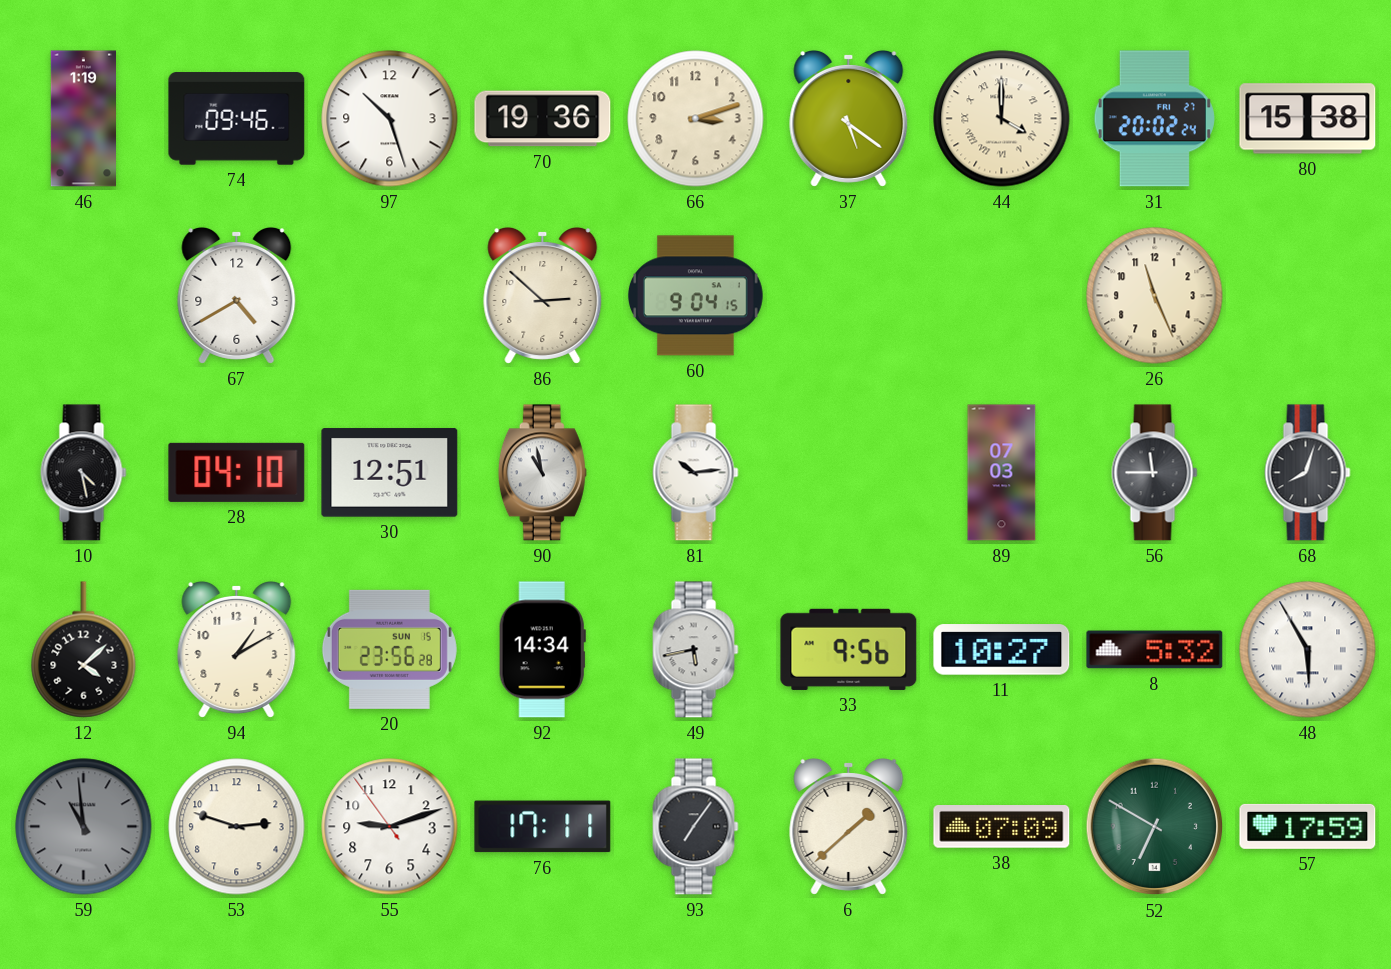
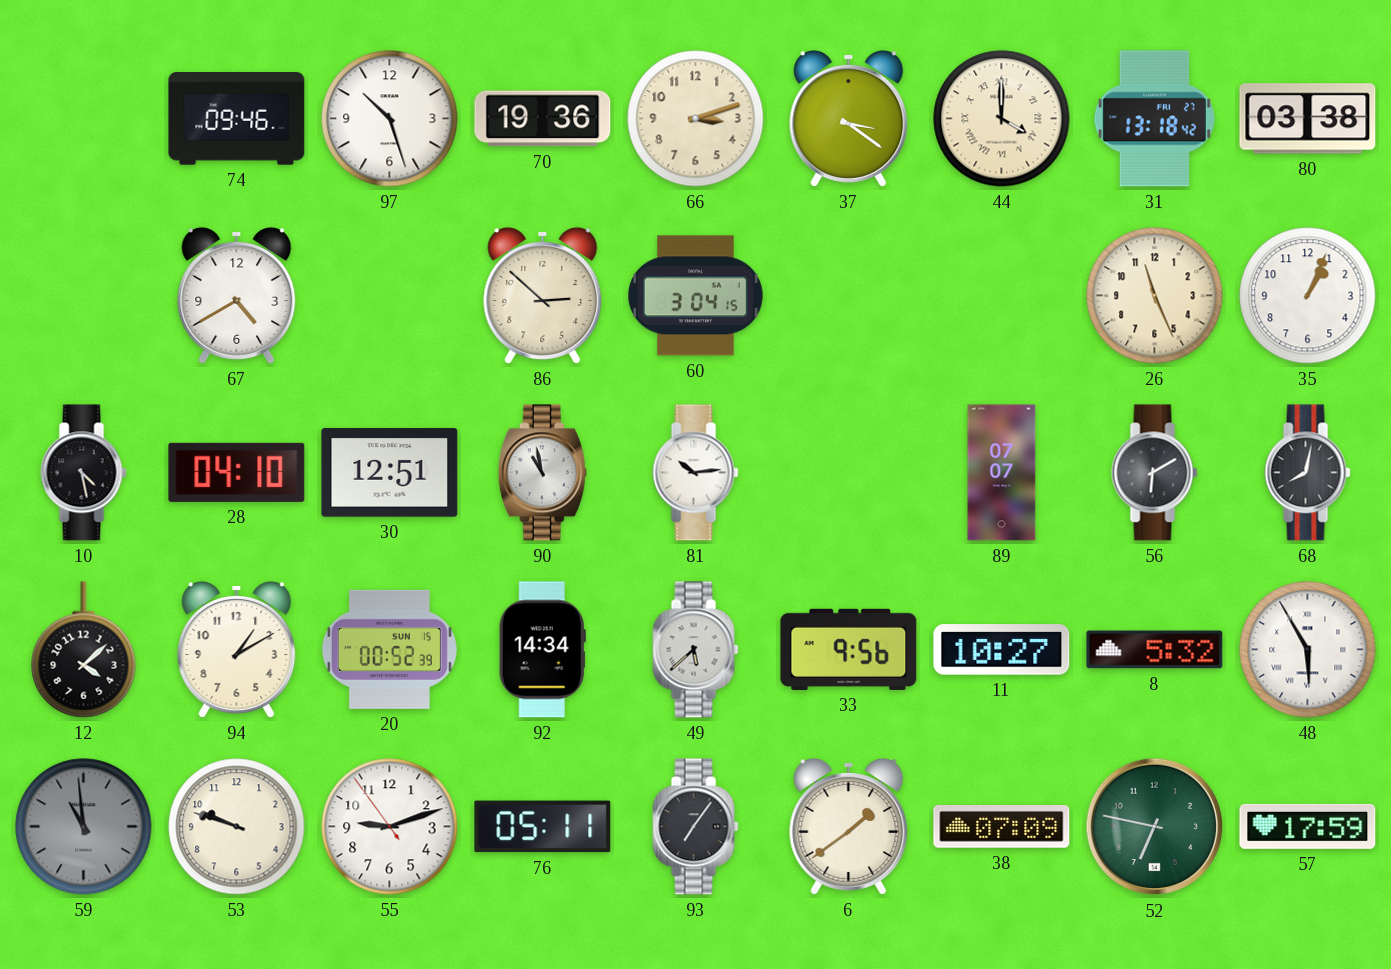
46: 1:19 -> none
37: 5:21 -> 3:21
31: 20:02 -> 13:18
80: 15:38 -> 03:38
60: 9:04 -> 3:04
35: none -> 1:04
89: 07:03 -> 07:07
56: 11:45 -> 6:10
68: 8:03 -> 8:02
20: 23:56 -> 00:52
49: 5:43 -> 5:38
53: 2:48 -> 9:48
76: 17:11 -> 05:11
6: 1:38 -> 1:39
52: 6:50 -> 6:47
